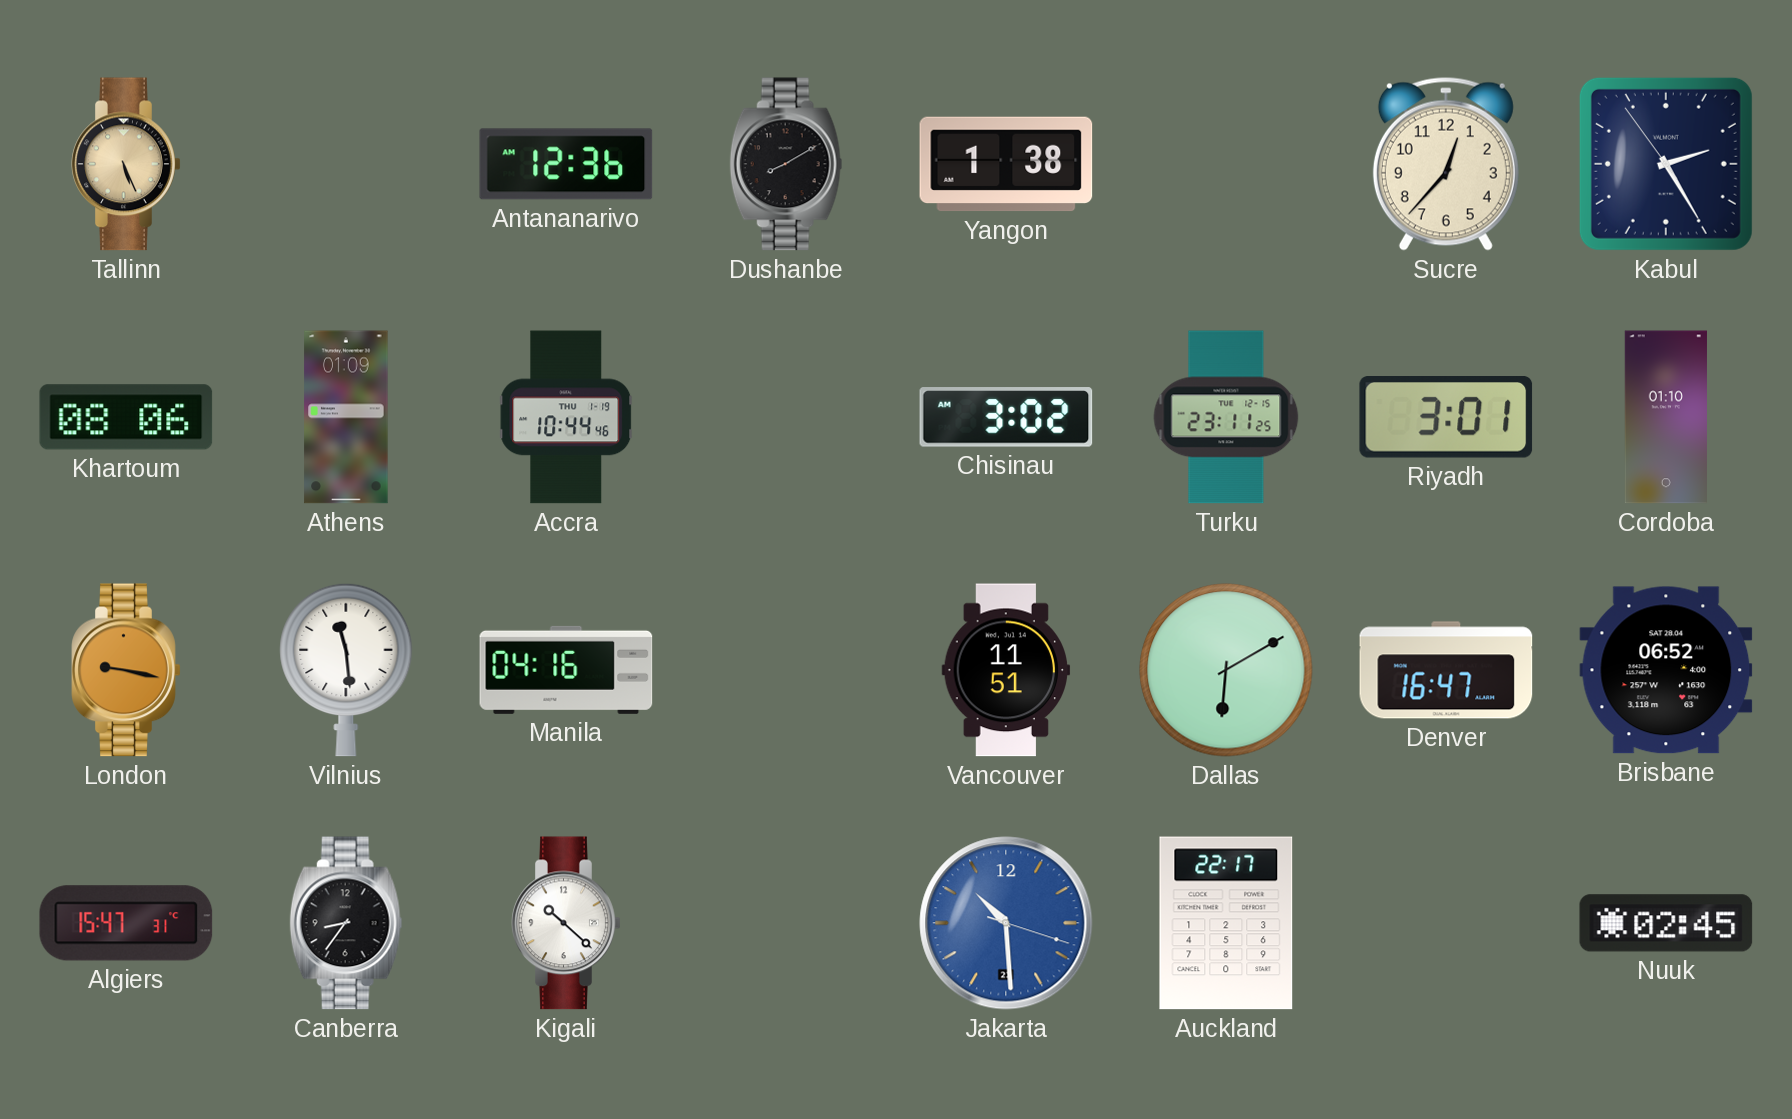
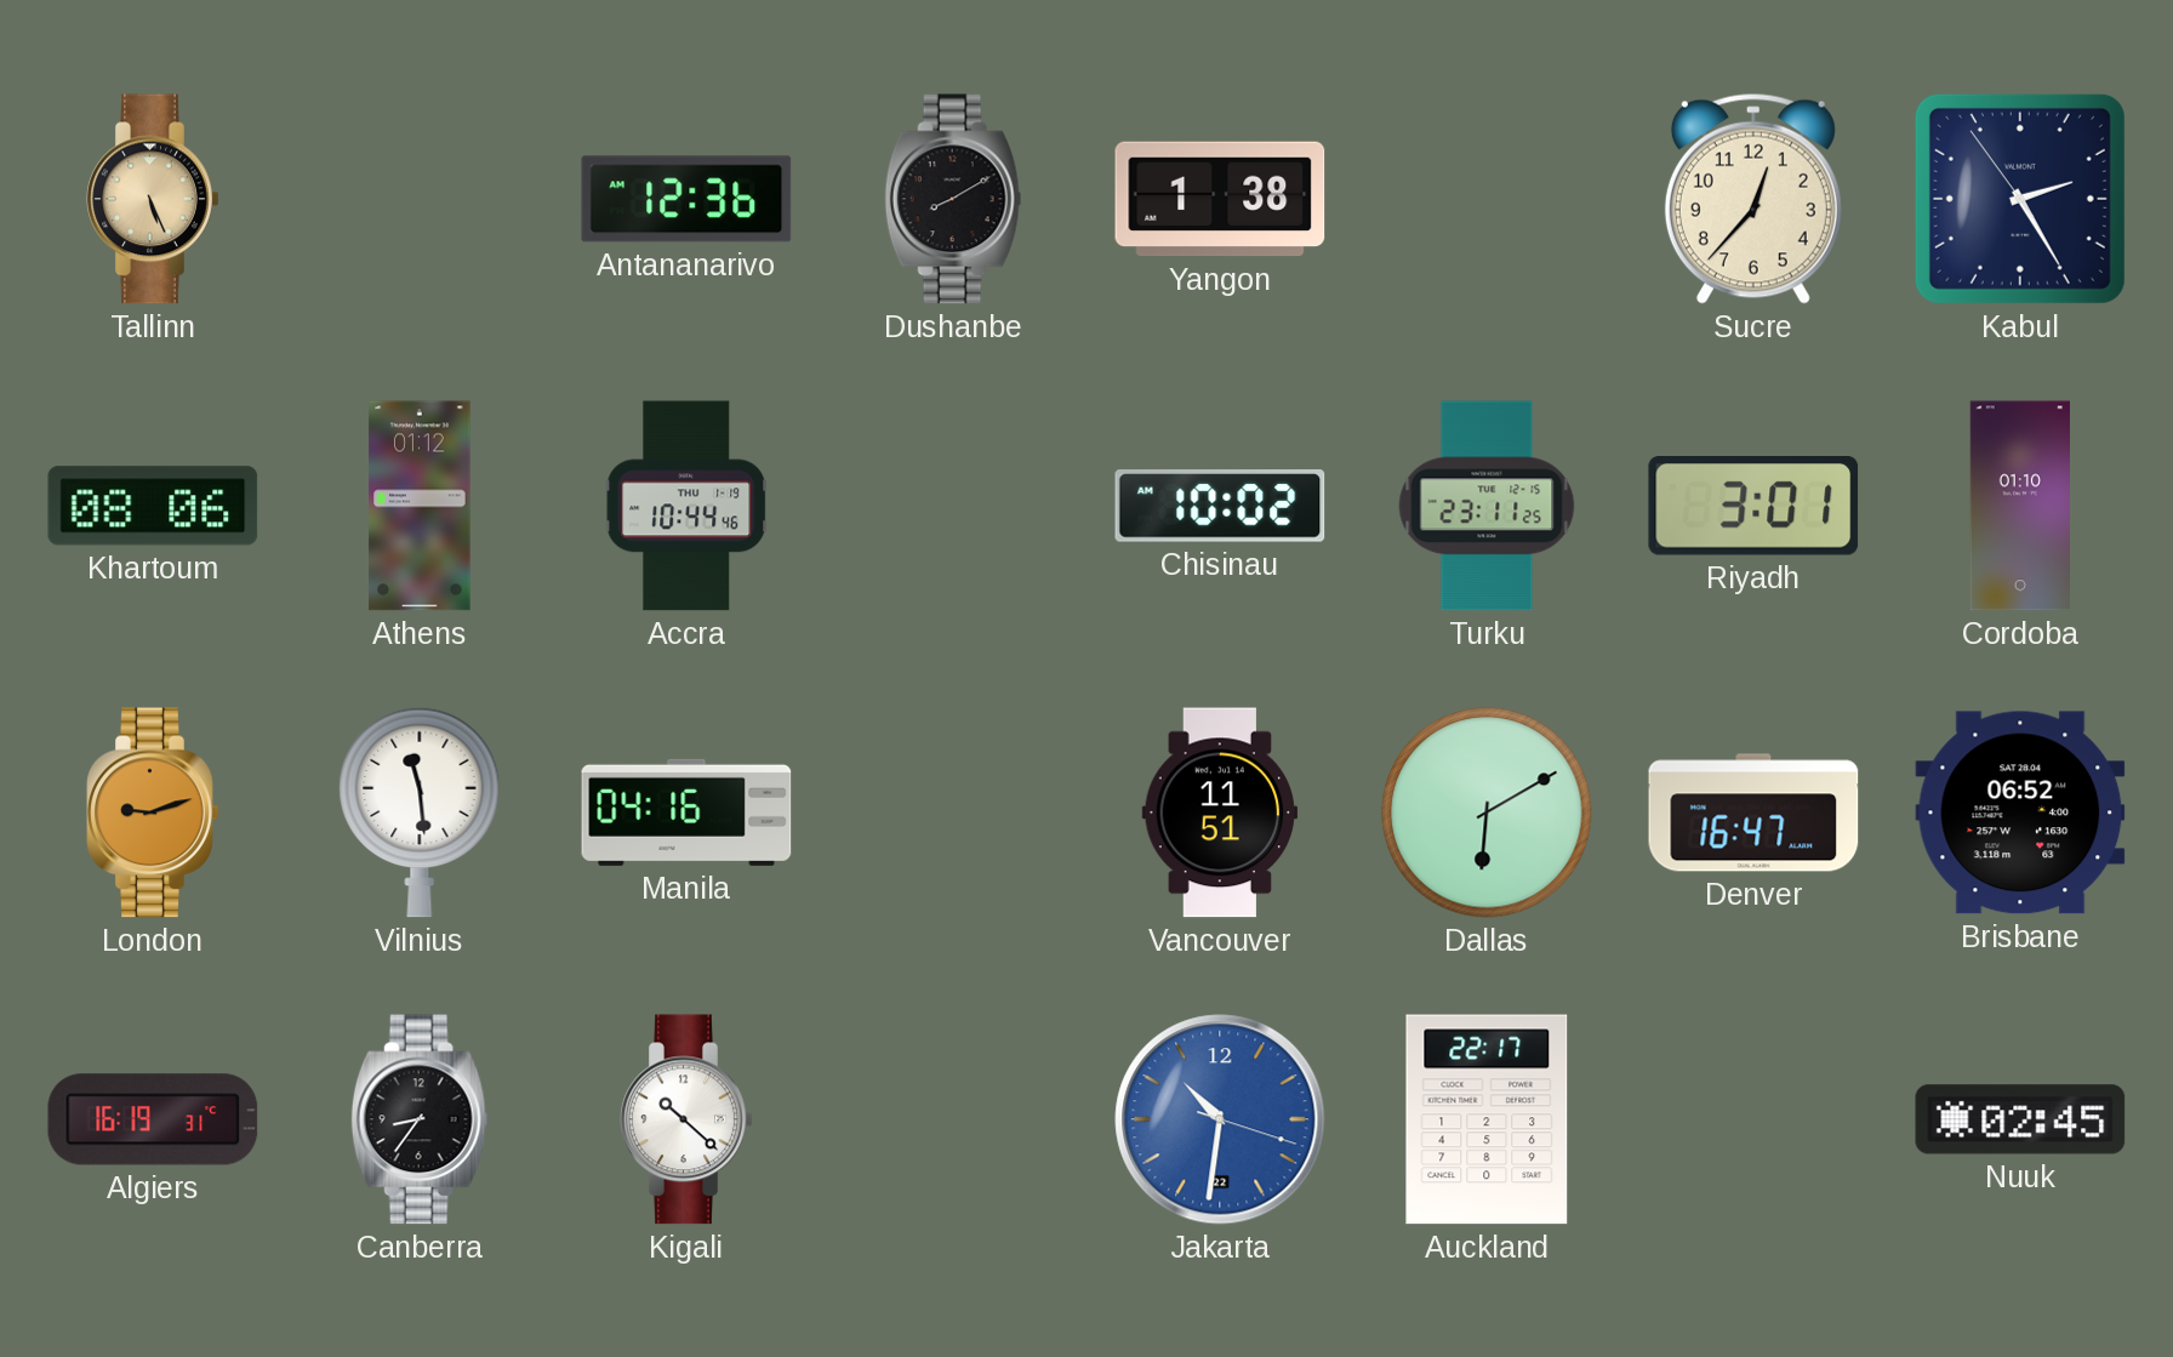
Athens: 01:09 -> 01:12
Chisinau: 3:02 -> 10:02
London: 9:17 -> 9:12
Algiers: 15:47 -> 16:19
Jakarta: 10:29 -> 10:31
